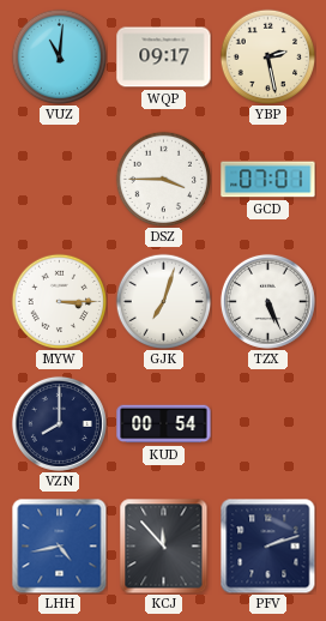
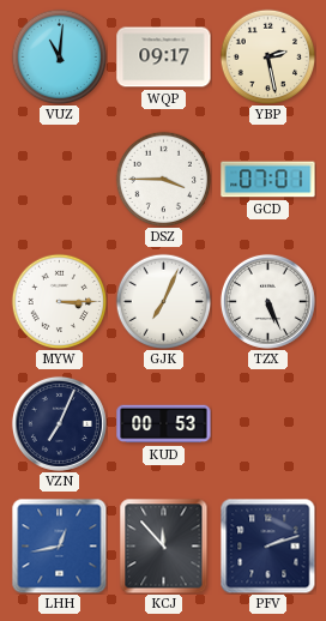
GJK: 7:03 -> 7:04
VZN: 8:00 -> 7:04
KUD: 00:54 -> 00:53
LHH: 4:43 -> 12:43
